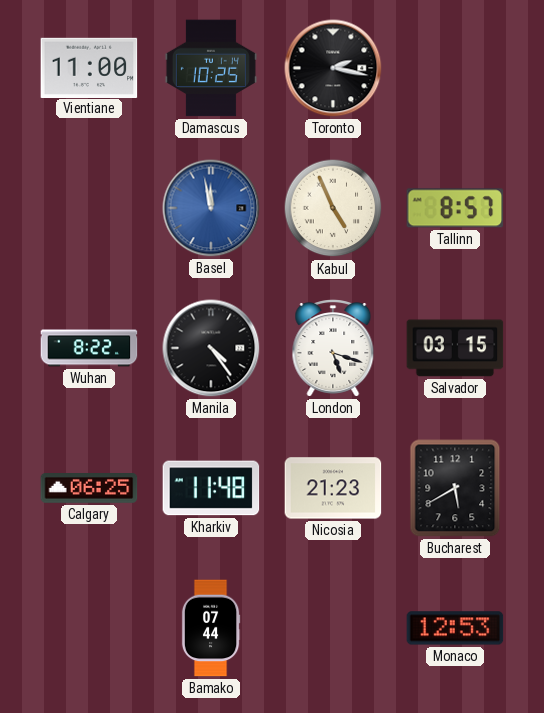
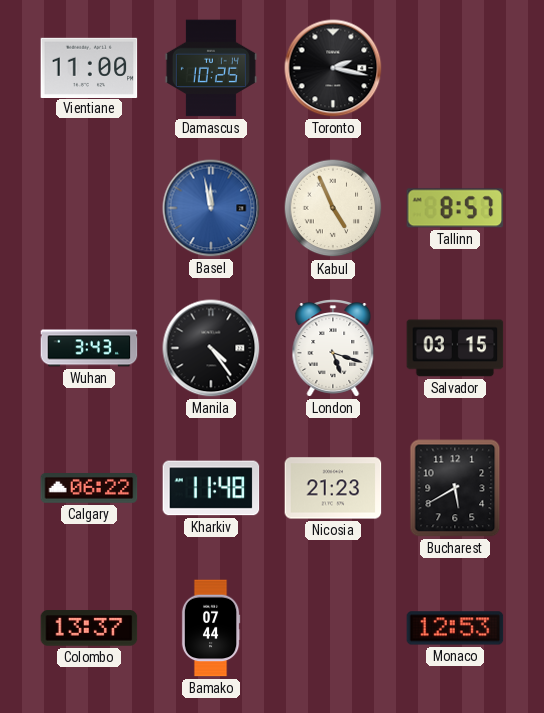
Wuhan: 8:22 -> 3:43
Calgary: 06:25 -> 06:22
Colombo: none -> 13:37
